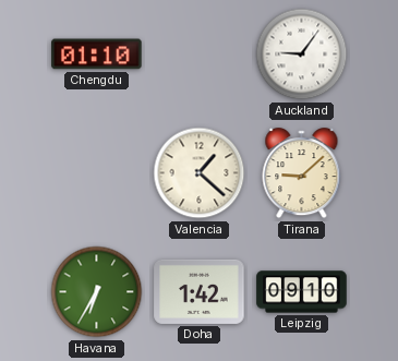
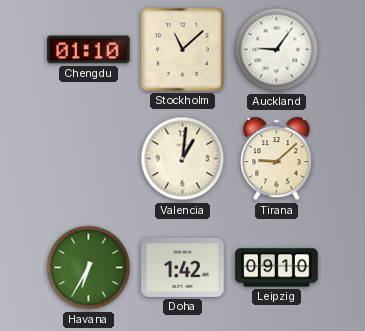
Stockholm: none -> 11:08
Valencia: 1:22 -> 1:01
